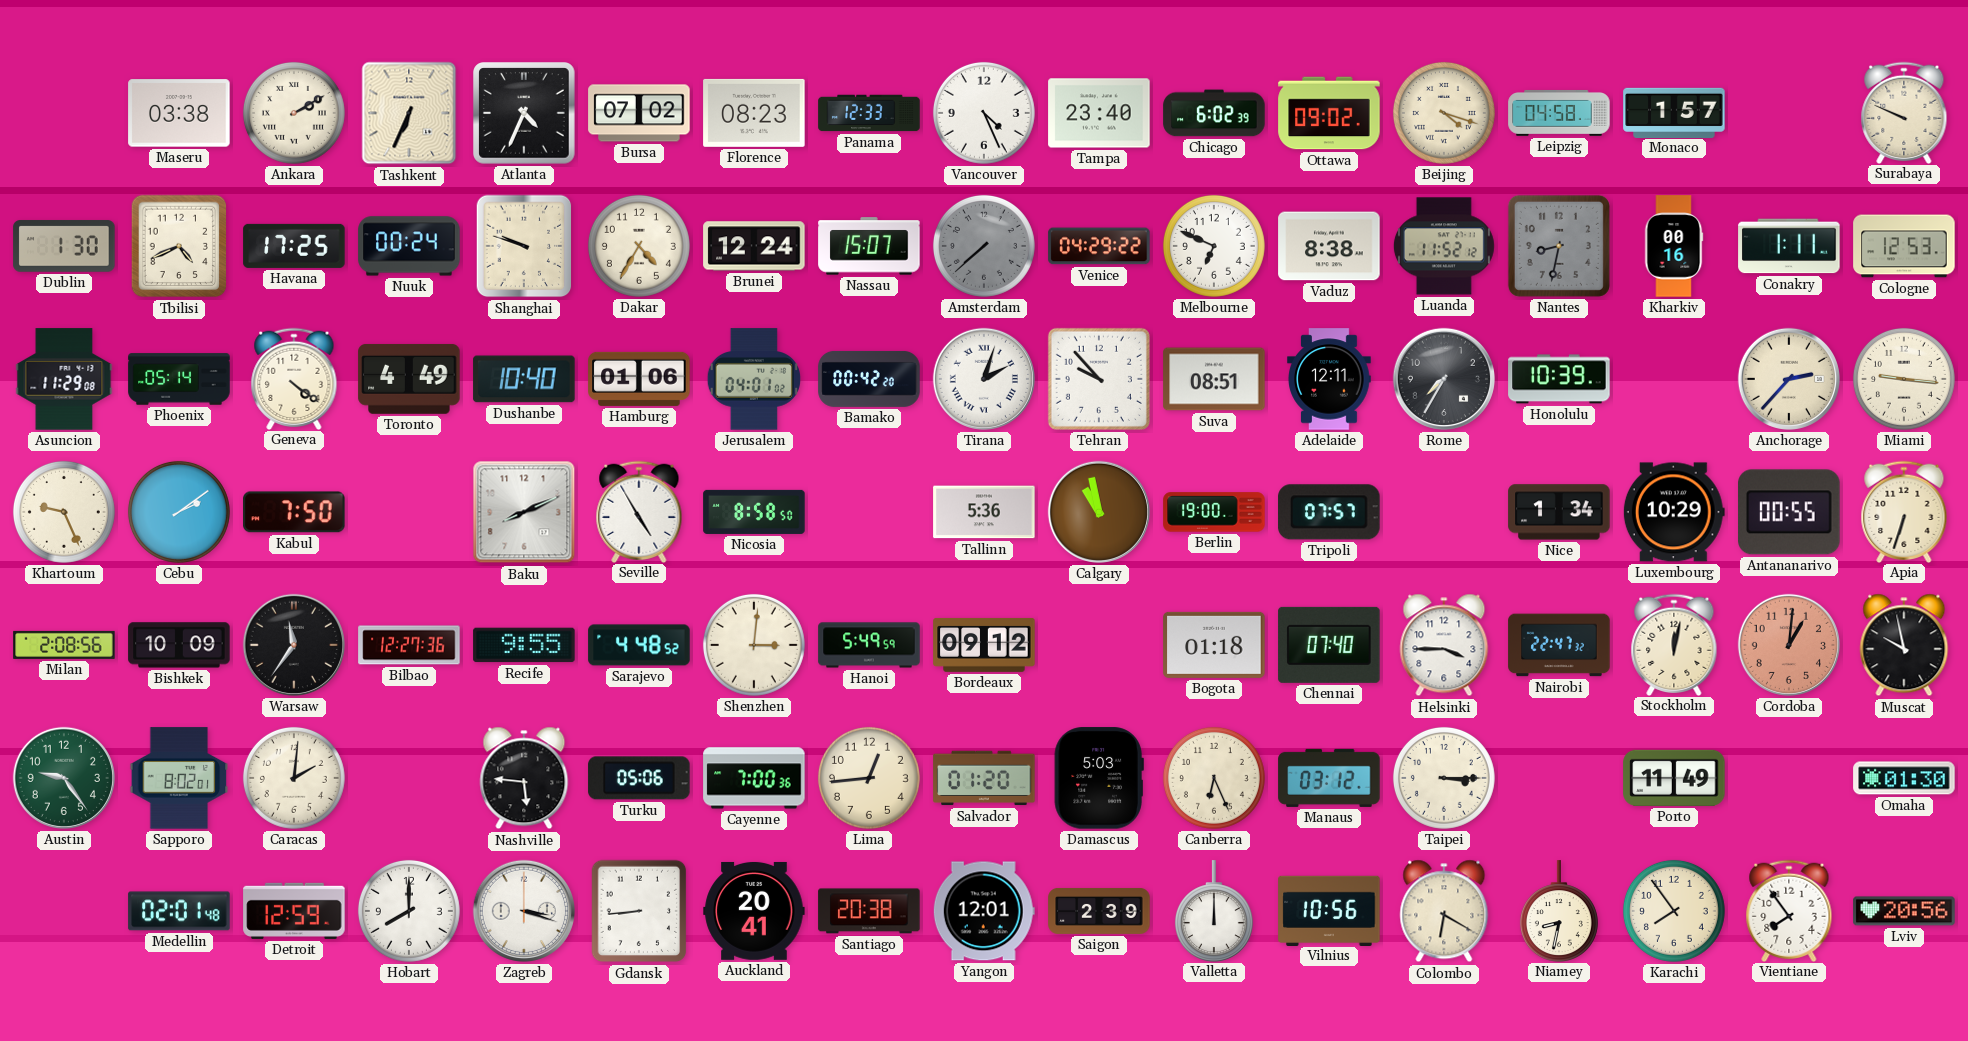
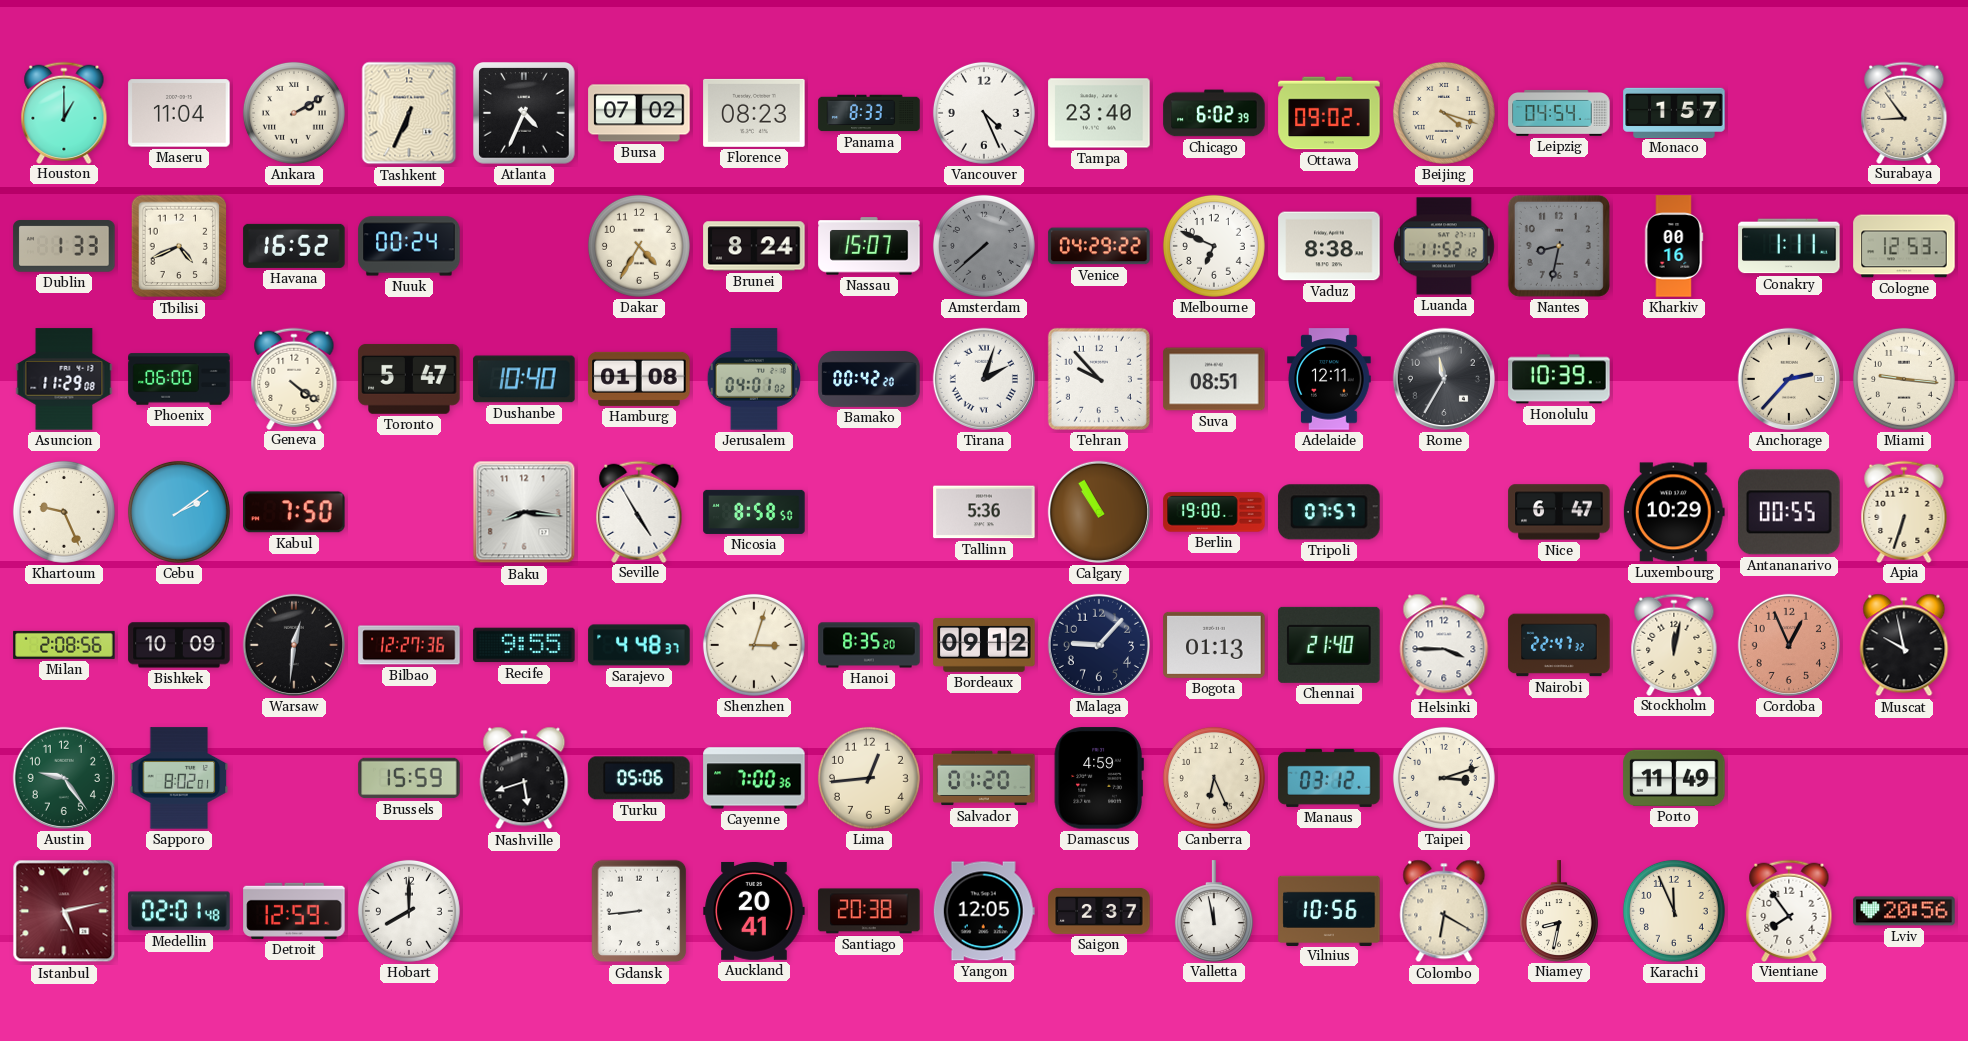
Houston: none -> 1:00
Maseru: 03:38 -> 11:04
Panama: 12:33 -> 8:33
Leipzig: 04:58 -> 04:54
Surabaya: 9:49 -> 8:54
Dublin: 1:30 -> 1:33
Havana: 17:25 -> 16:52
Shanghai: 9:48 -> none
Brunei: 12:24 -> 8:24
Phoenix: 05:14 -> 06:00
Toronto: 4:49 -> 5:47
Hamburg: 01:06 -> 01:08
Rome: 7:35 -> 11:35
Baku: 8:11 -> 8:16
Calgary: 10:58 -> 10:55
Nice: 1:34 -> 6:47
Warsaw: 11:36 -> 12:31
Sarajevo: 4:48:52 -> 4:48:37
Shenzhen: 3:01 -> 3:03
Hanoi: 5:49 -> 8:35
Malaga: none -> 9:07
Bogota: 01:18 -> 01:13
Chennai: 07:40 -> 21:40
Cordoba: 1:01 -> 12:56
Caracas: 2:01 -> none
Brussels: none -> 15:59
Nashville: 5:46 -> 5:42
Damascus: 5:03 -> 4:59
Taipei: 3:15 -> 3:12
Omaha: 01:30 -> none
Istanbul: none -> 5:13
Zagreb: 3:18 -> none
Yangon: 12:01 -> 12:05
Saigon: 2:39 -> 2:37
Valletta: 12:00 -> 11:58
Karachi: 7:54 -> 11:56
